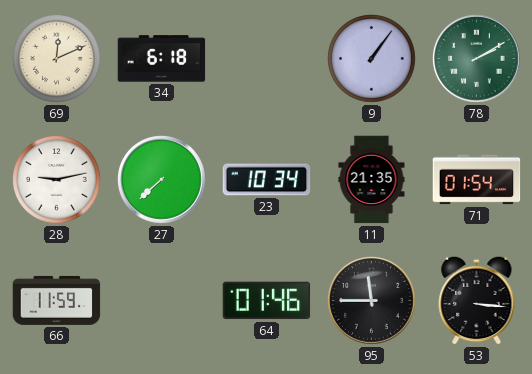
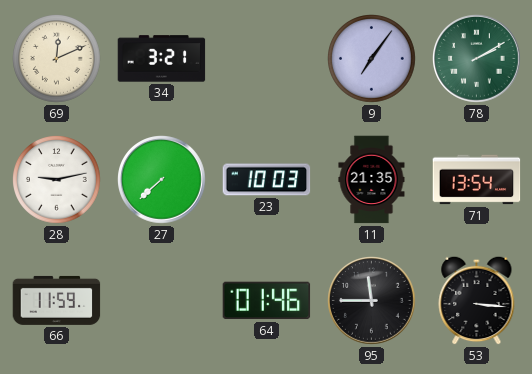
34: 6:18 -> 3:21
9: 1:06 -> 7:06
23: 10:34 -> 10:03
71: 01:54 -> 13:54
